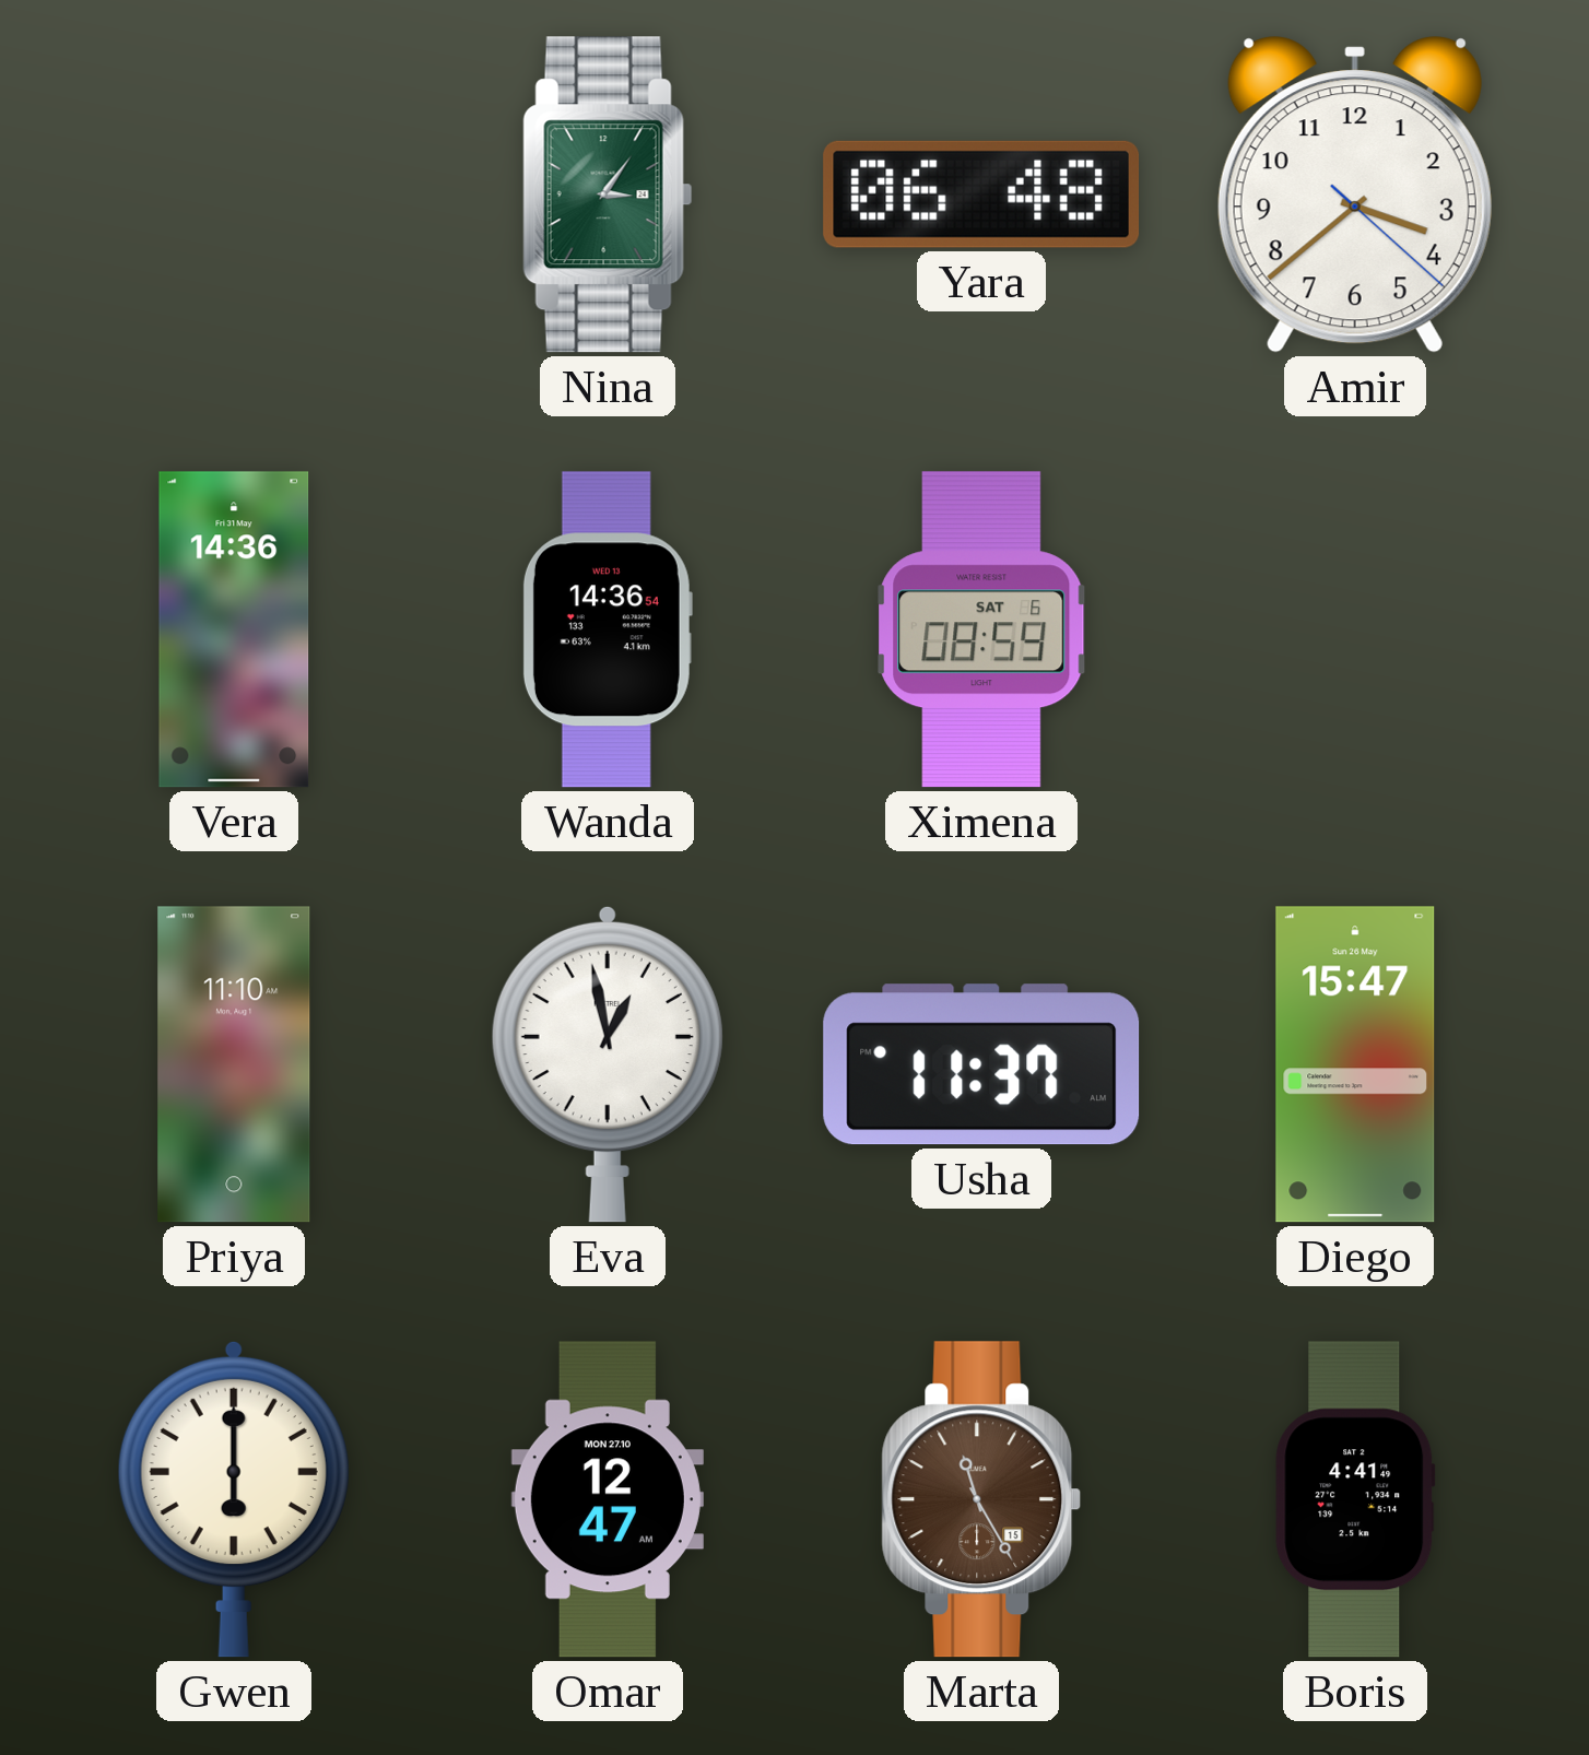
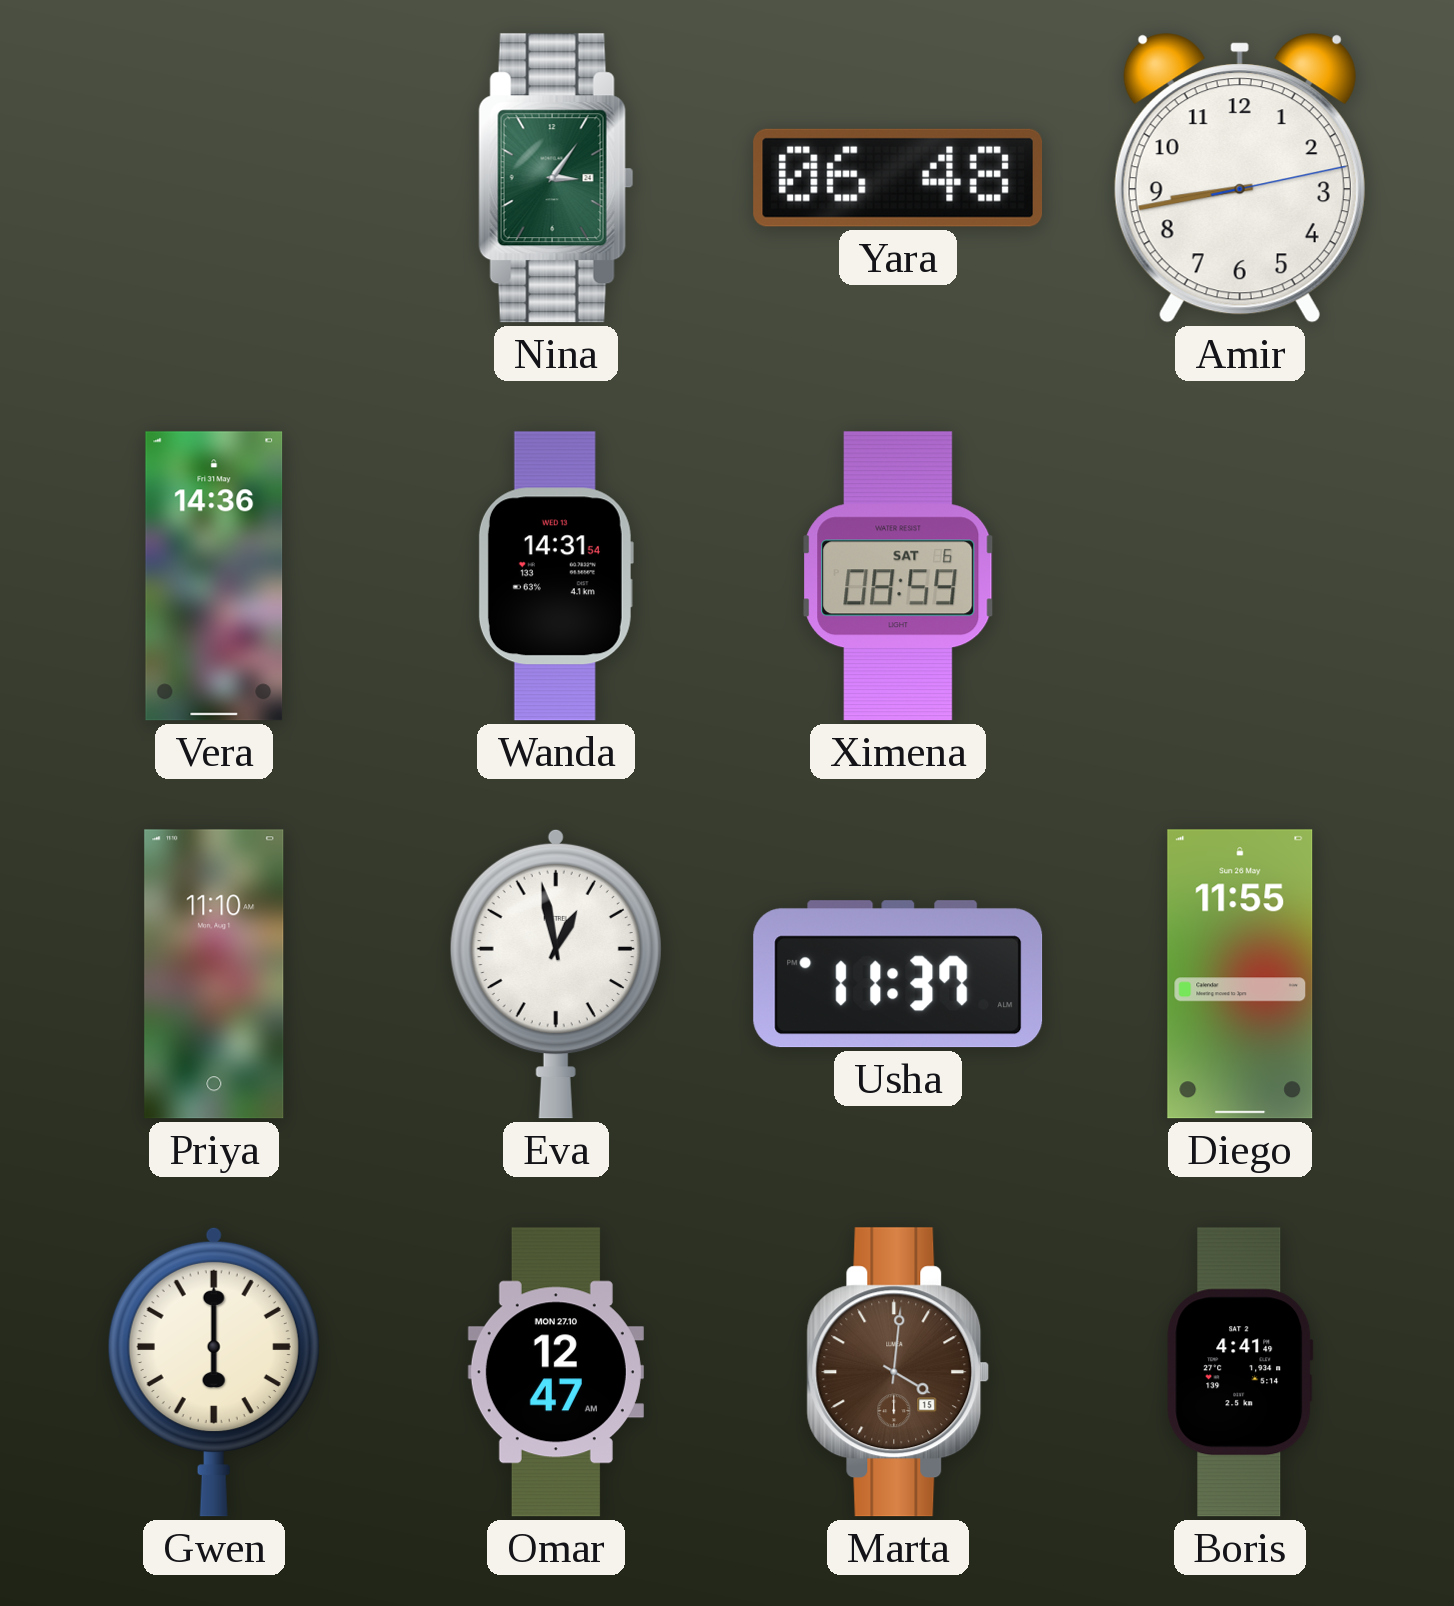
Amir: 3:38 -> 8:43
Wanda: 14:36 -> 14:31
Diego: 15:47 -> 11:55
Marta: 11:25 -> 4:01
